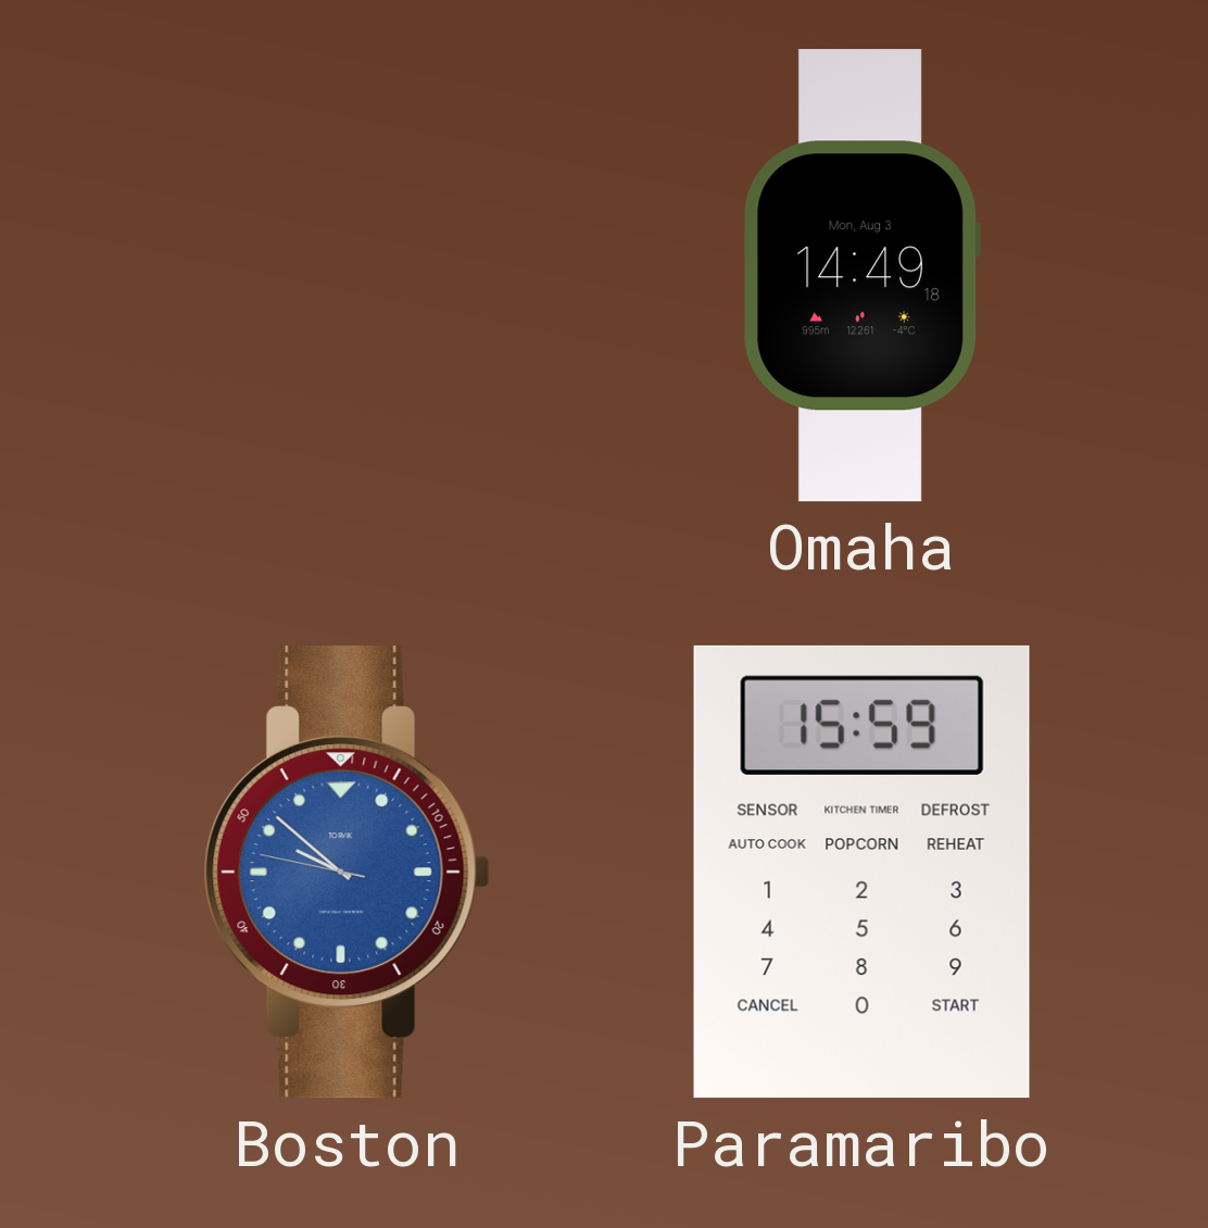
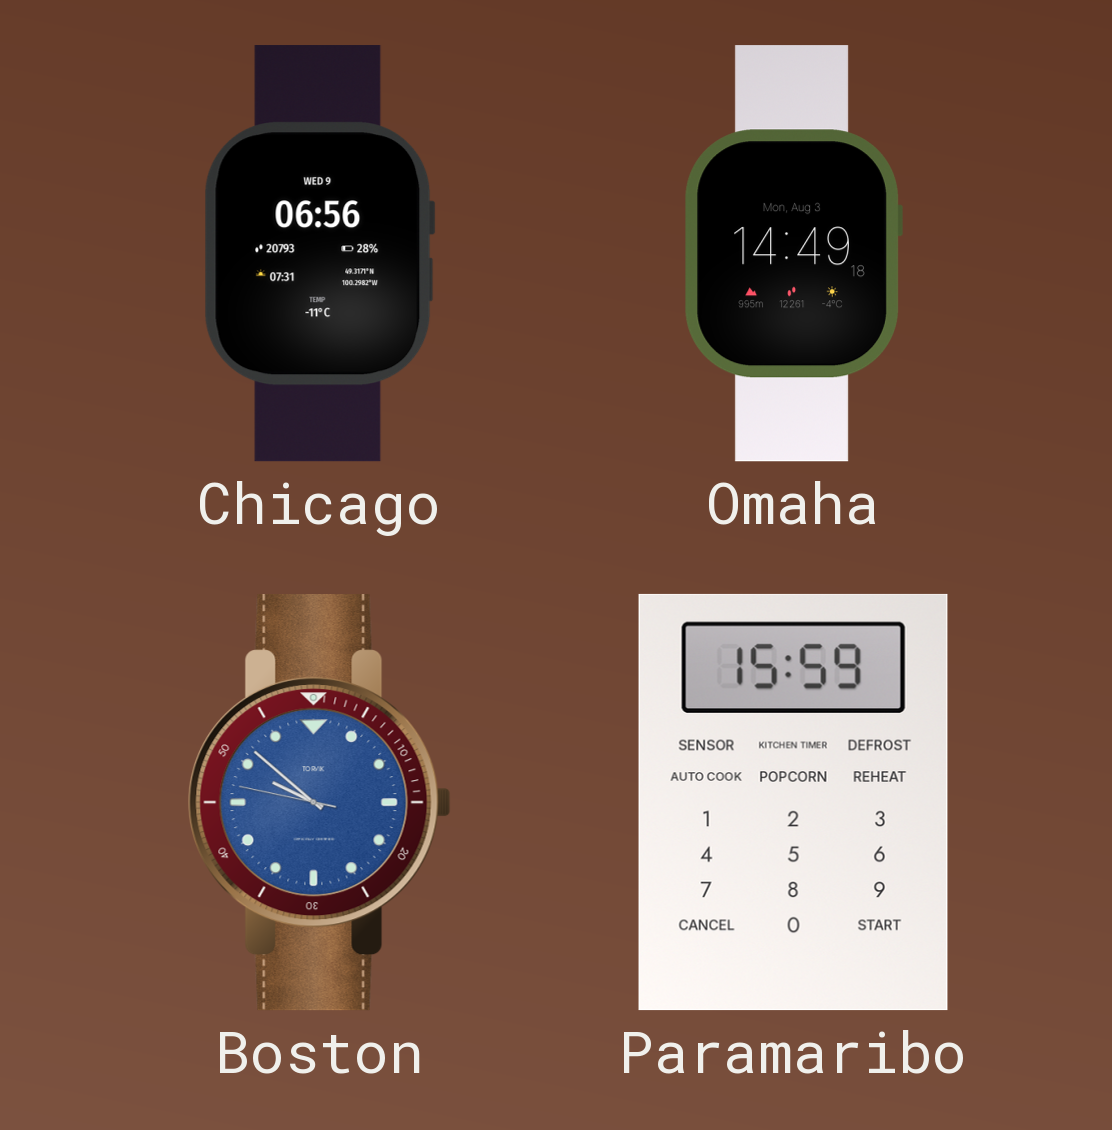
Chicago: none -> 06:56
